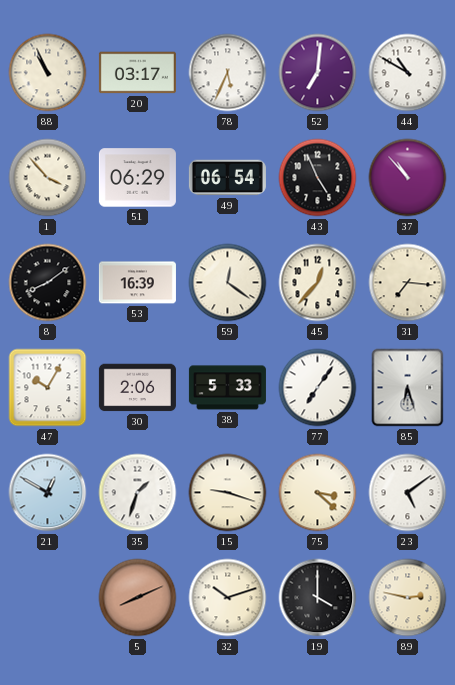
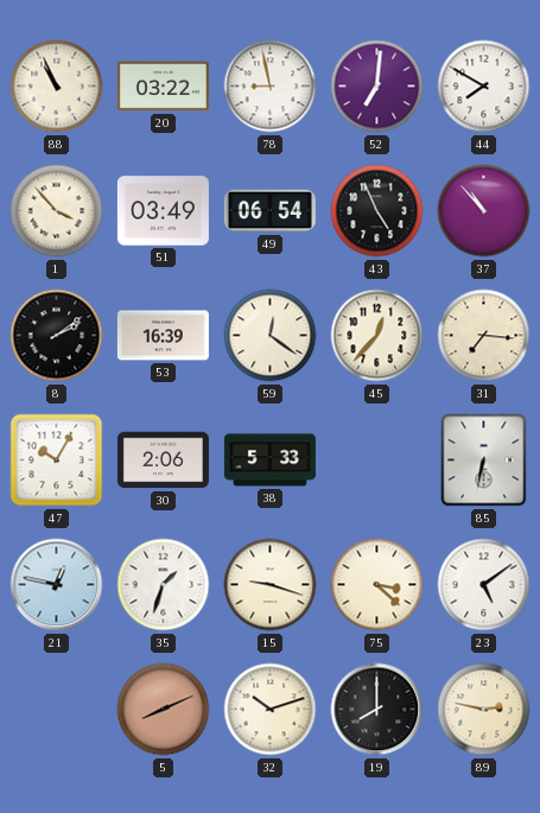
20: 03:17 -> 03:22
78: 5:34 -> 8:58
44: 10:50 -> 7:50
51: 06:29 -> 03:49
8: 8:09 -> 2:09
77: 7:06 -> none
85: 6:27 -> 6:32
21: 12:50 -> 12:47
19: 4:00 -> 8:00
